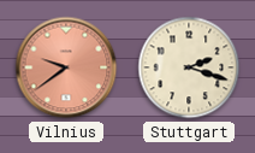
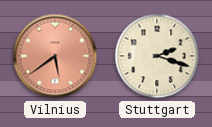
Vilnius: 9:39 -> 5:39
